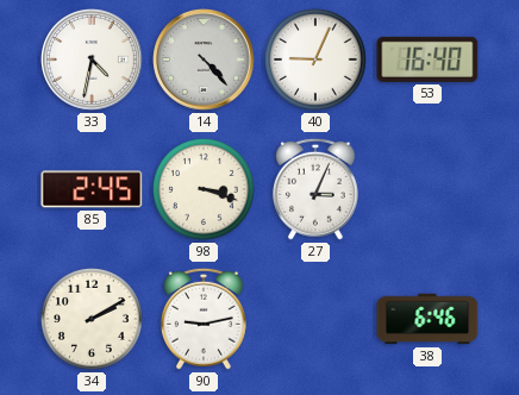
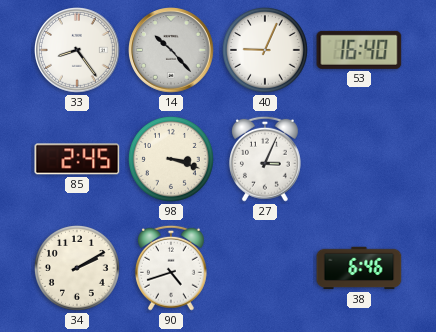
33: 4:32 -> 8:24
14: 4:23 -> 10:23
90: 9:13 -> 4:42
